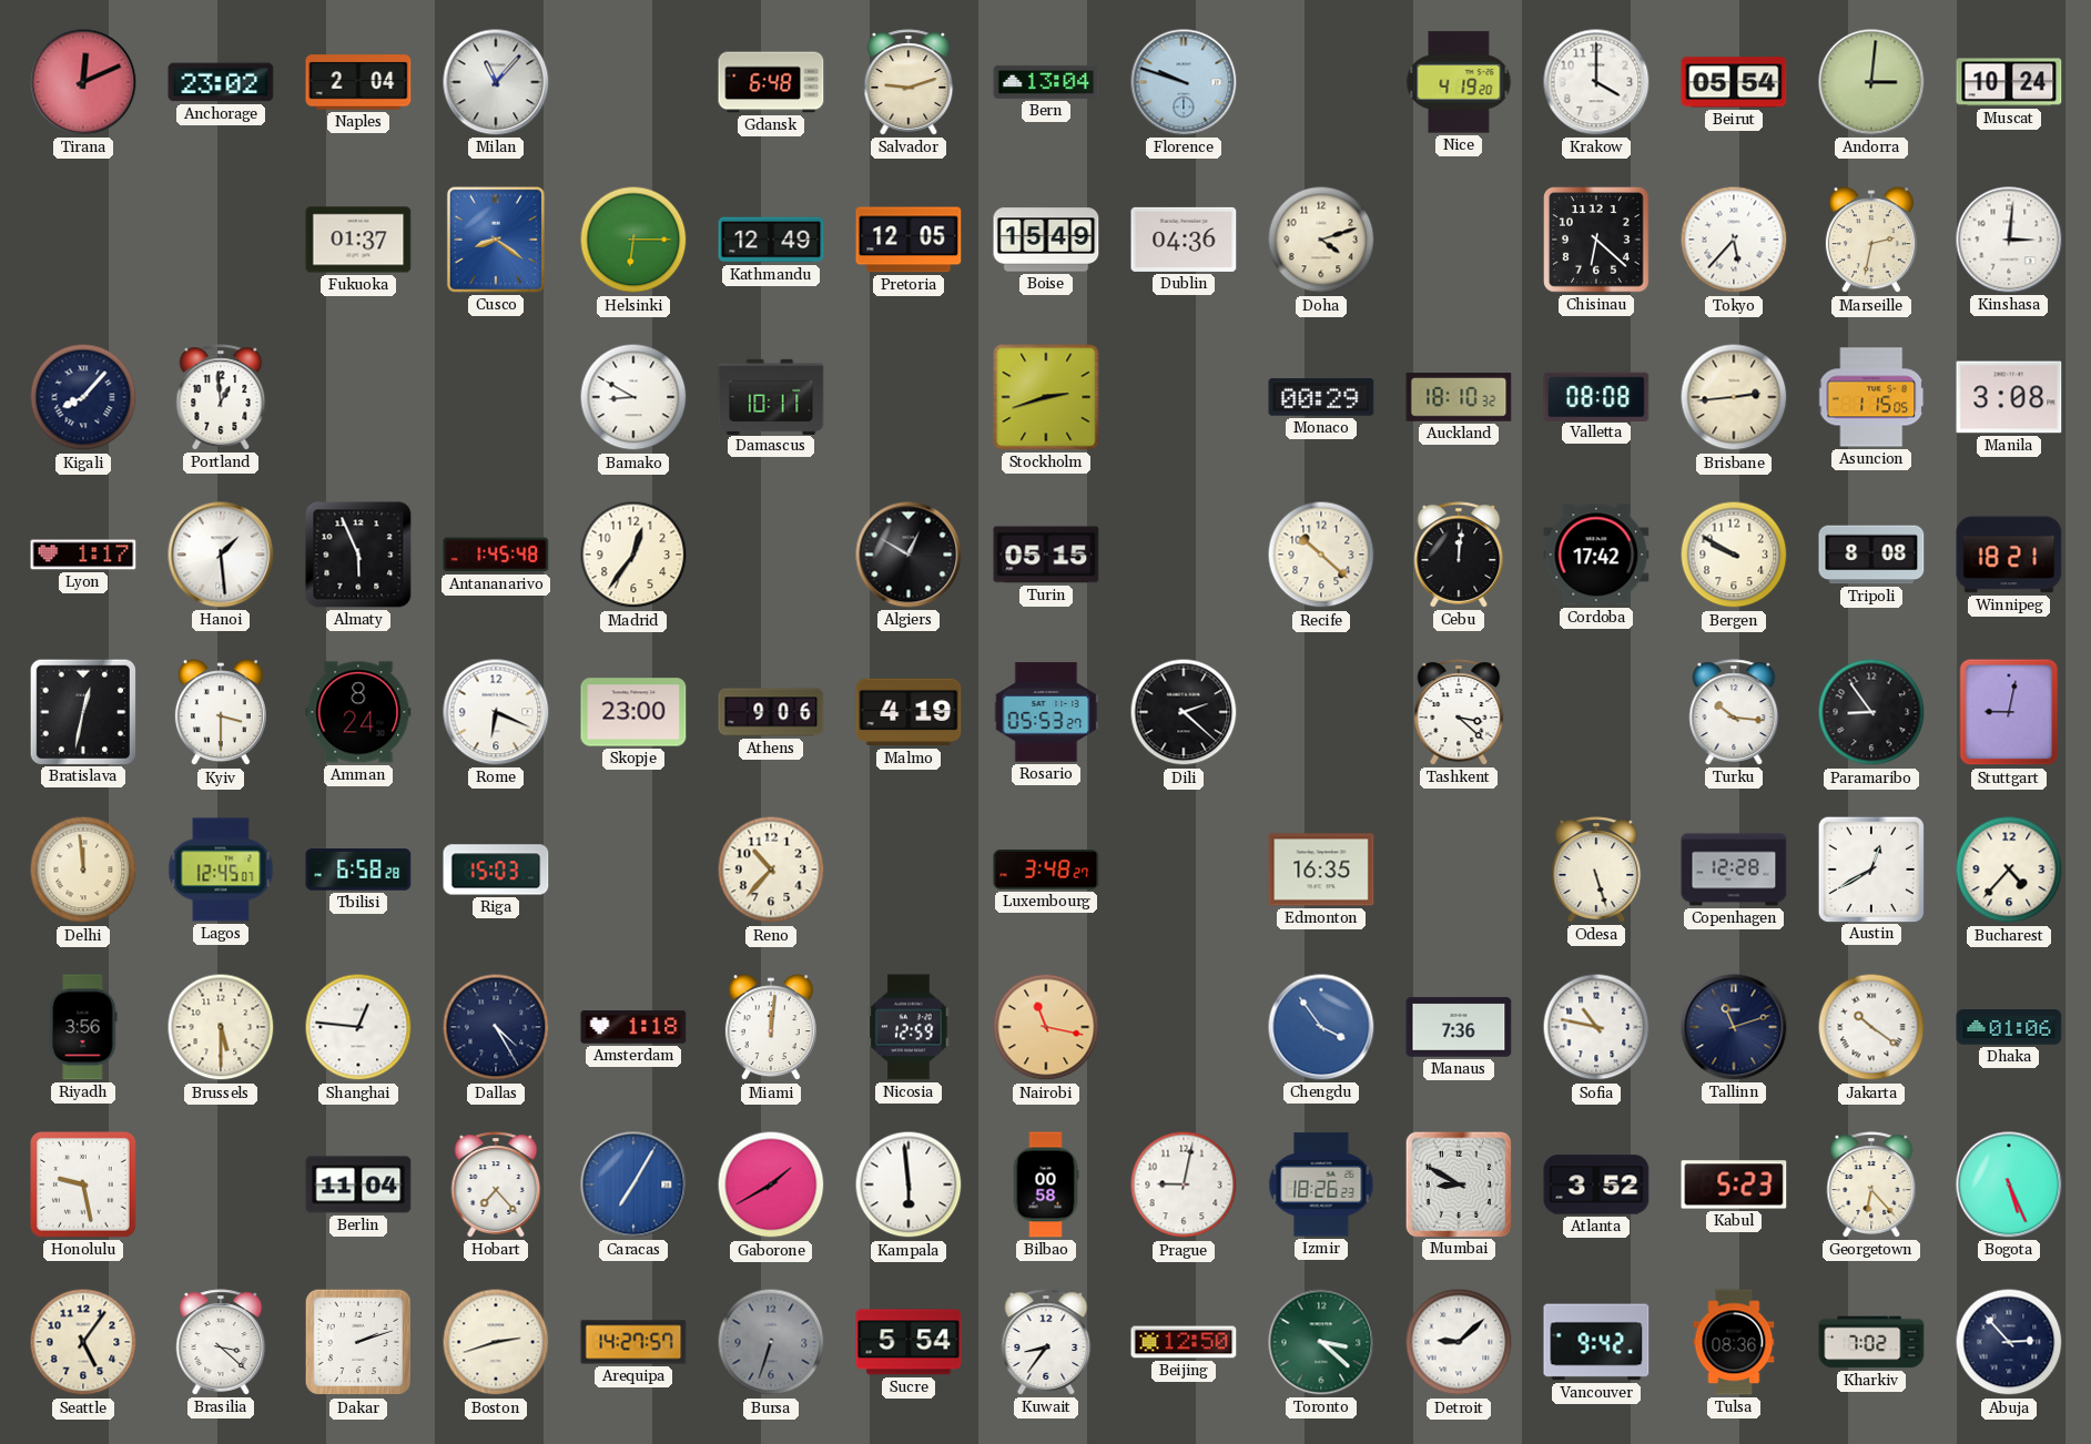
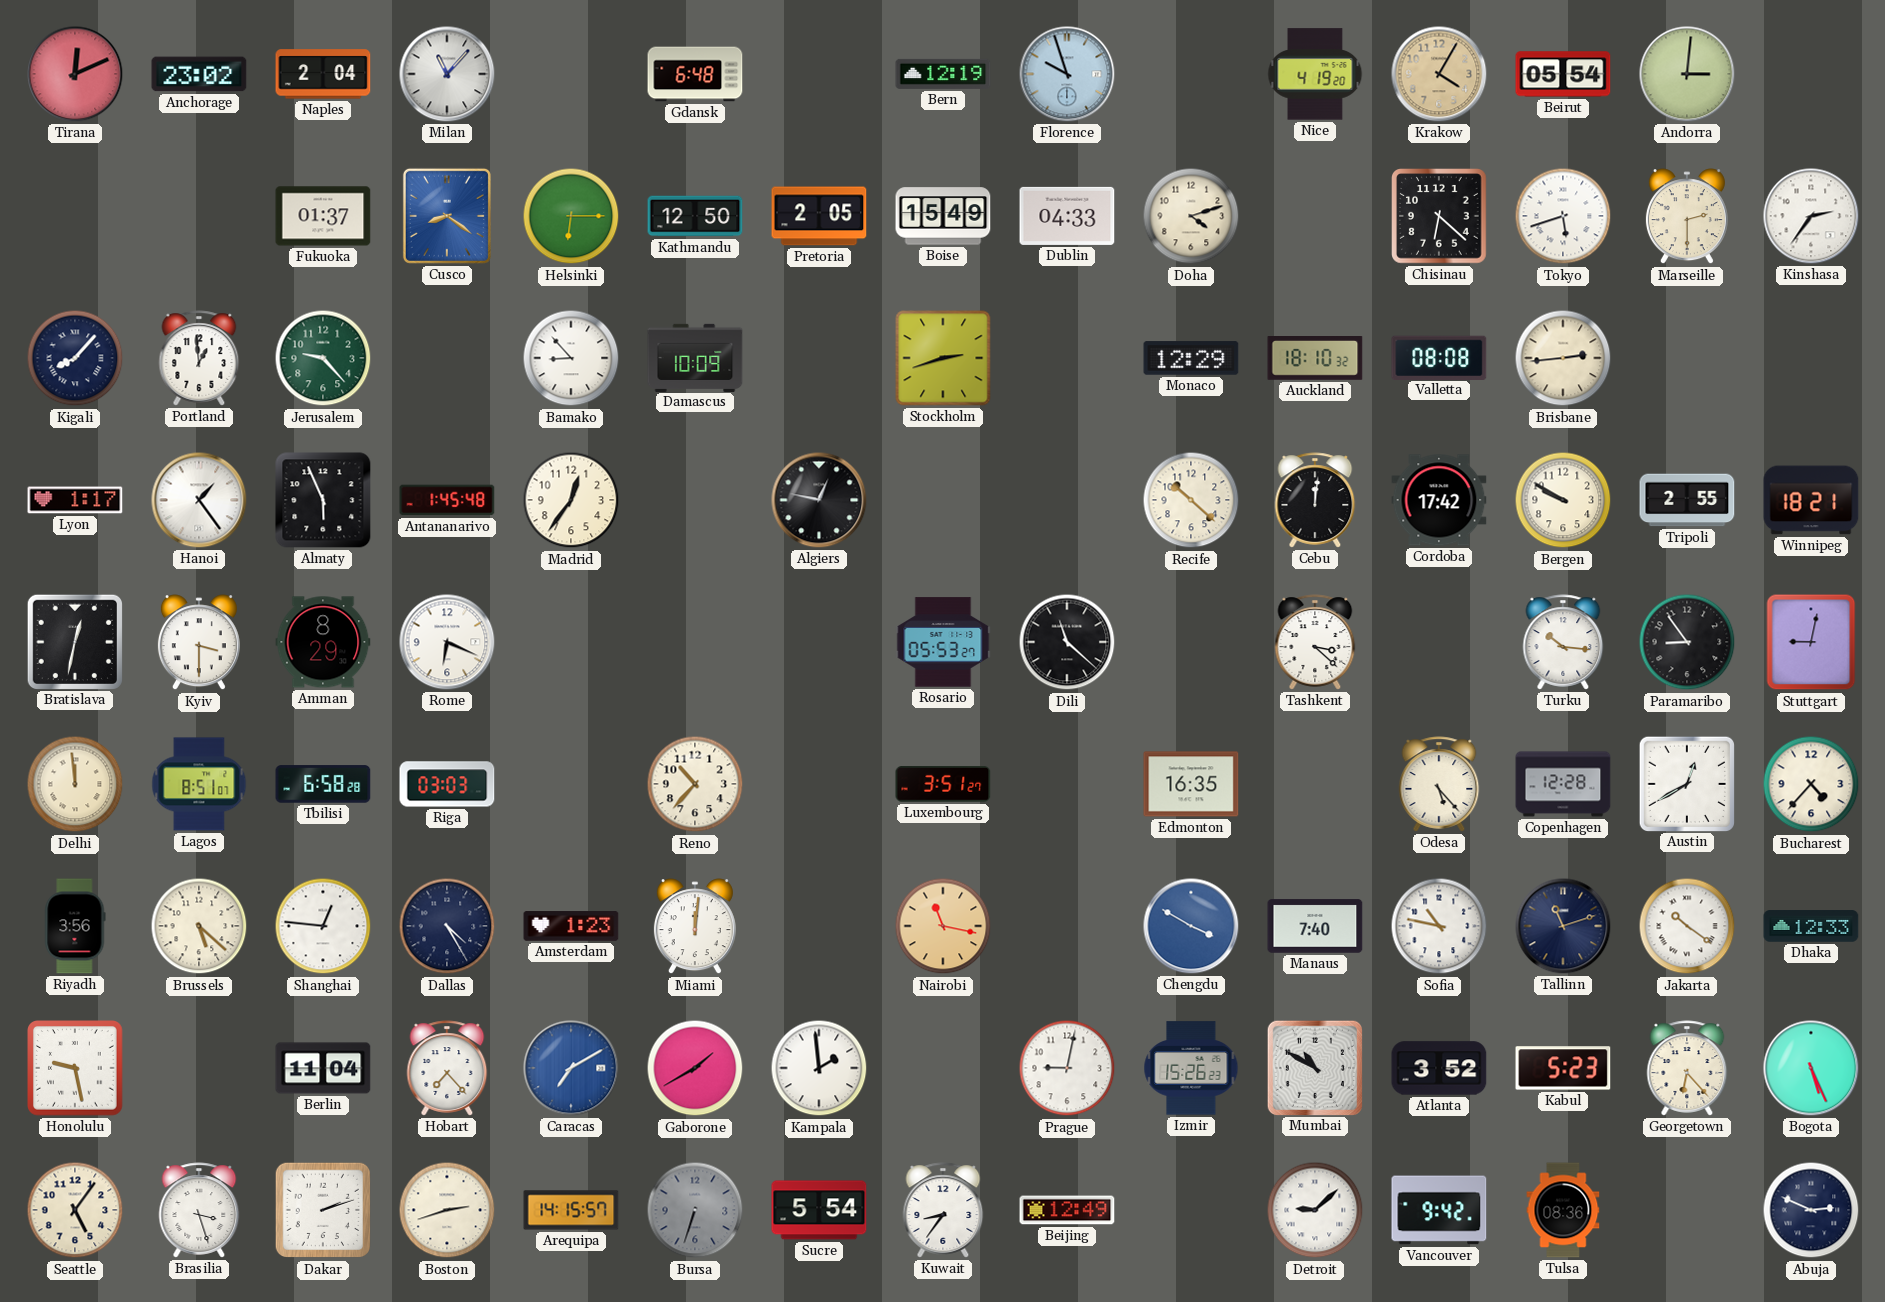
Salvador: 9:12 -> none
Bern: 13:04 -> 12:19
Florence: 9:48 -> 9:57
Krakow: 4:00 -> 4:05
Krakow dial: white -> champagne
Muscat: 10:24 -> none
Kathmandu: 12:49 -> 12:50
Pretoria: 12:05 -> 2:05
Dublin: 04:36 -> 04:33
Tokyo: 5:37 -> 5:42
Marseille: 2:32 -> 2:30
Kinshasa: 3:01 -> 2:36
Jerusalem: none -> 9:23
Bamako: 8:50 -> 8:53
Damascus: 10:11 -> 10:09
Monaco: 00:29 -> 12:29
Asuncion: 1:15 -> none
Manila: 3:08 -> none
Hanoi: 1:29 -> 1:24
Algiers: 12:50 -> 12:47
Turin: 05:15 -> none
Tripoli: 8:08 -> 2:55
Amman: 8:24 -> 8:29
Skopje: 23:00 -> none
Athens: 9:06 -> none
Malmo: 4:19 -> none
Dili: 2:22 -> 11:22
Lagos: 12:45 -> 8:51
Riga: 15:03 -> 03:03
Luxembourg: 3:48 -> 3:51
Odesa: 5:27 -> 5:23
Brussels: 5:30 -> 5:22
Amsterdam: 1:18 -> 1:23
Nicosia: 12:59 -> none
Chengdu: 3:54 -> 3:50
Manaus: 7:36 -> 7:40
Dhaka: 01:06 -> 12:33
Caracas: 7:05 -> 7:10
Kampala: 5:59 -> 1:59
Bilbao: 00:58 -> none
Izmir: 18:26 -> 15:26
Mumbai: 8:50 -> 10:50
Brasilia: 3:22 -> 3:27
Arequipa: 14:27 -> 14:15
Beijing: 12:50 -> 12:49
Toronto: 3:22 -> none
Kharkiv: 7:02 -> none
Abuja: 2:53 -> 2:49
